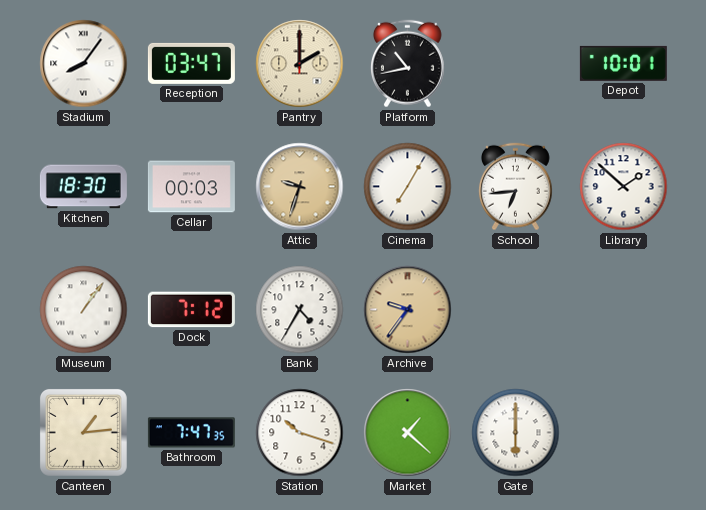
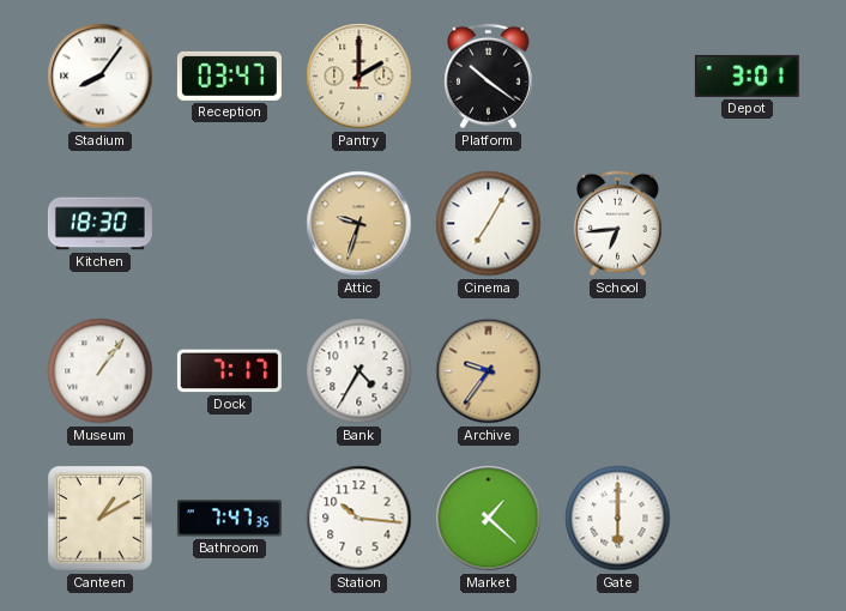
Platform: 10:43 -> 10:21
Depot: 10:01 -> 3:01
Cellar: 00:03 -> none
Library: 1:52 -> none
Dock: 7:12 -> 7:17
Canteen: 1:14 -> 1:10
Station: 10:18 -> 10:16
